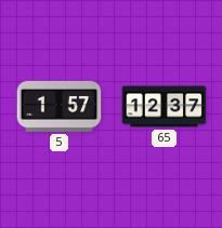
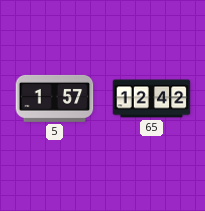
65: 12:37 -> 12:42
